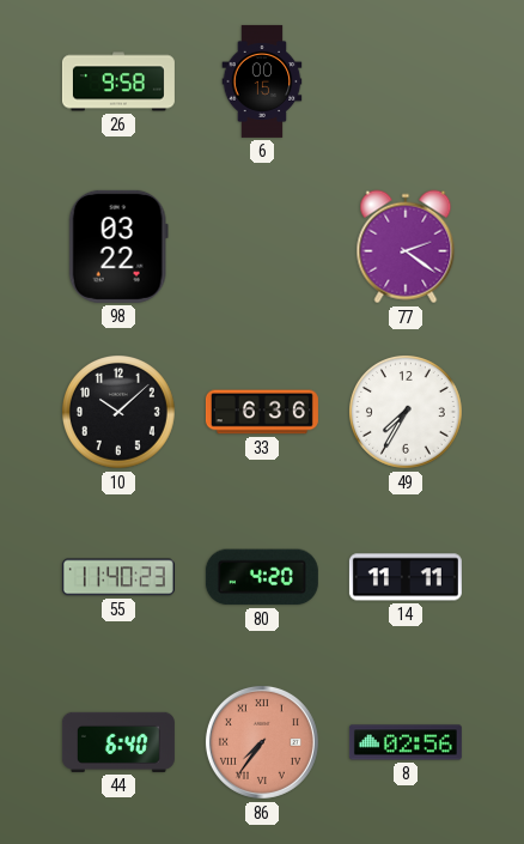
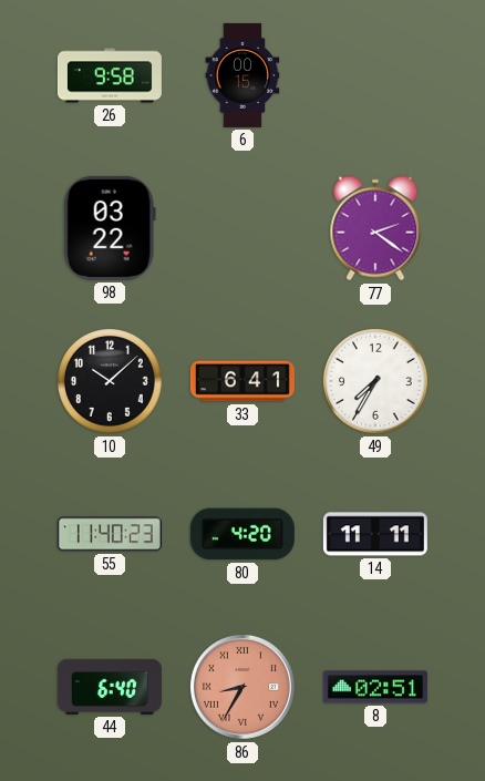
33: 6:36 -> 6:41
86: 7:36 -> 8:35
8: 02:56 -> 02:51
